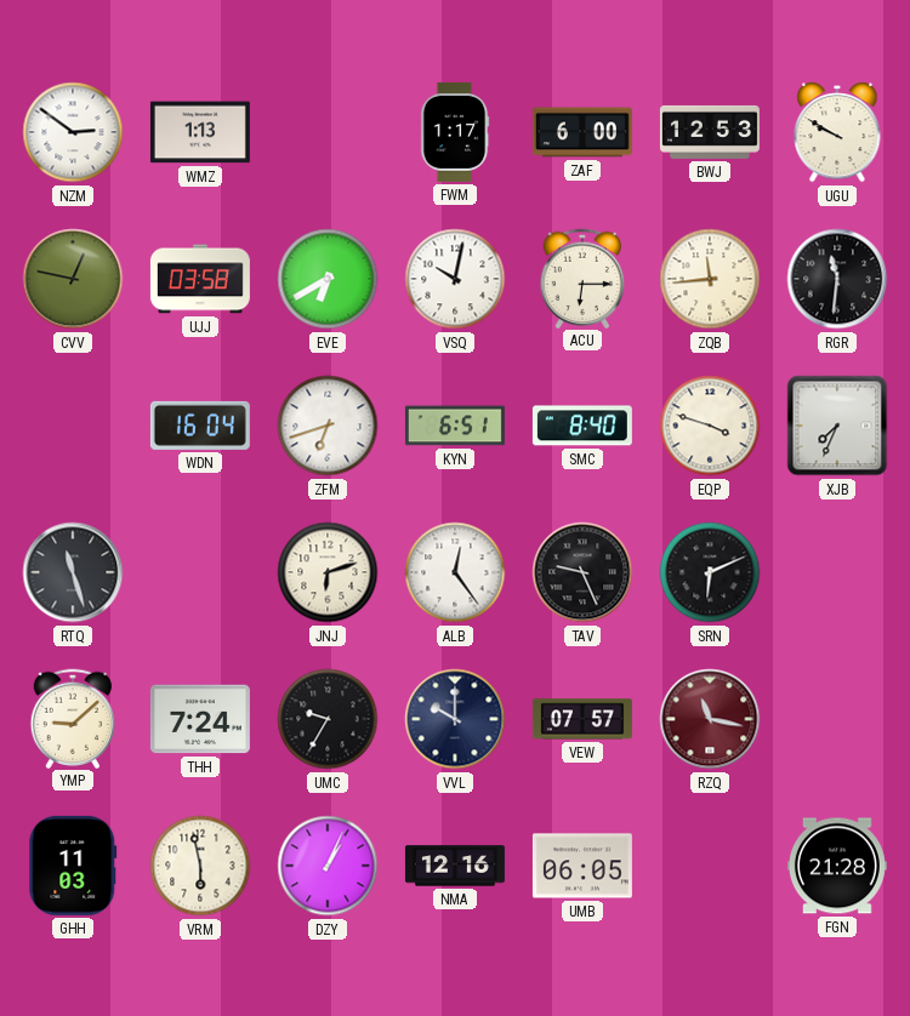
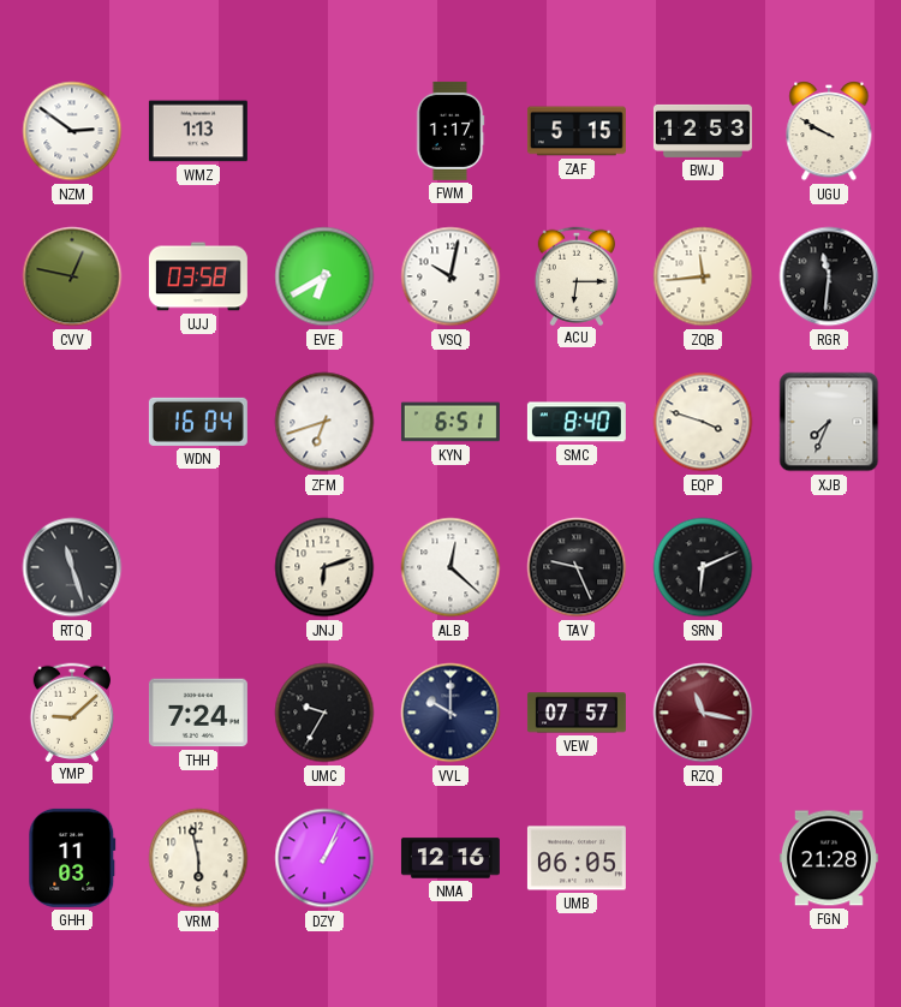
ZAF: 6:00 -> 5:15
ALB: 12:24 -> 12:22
